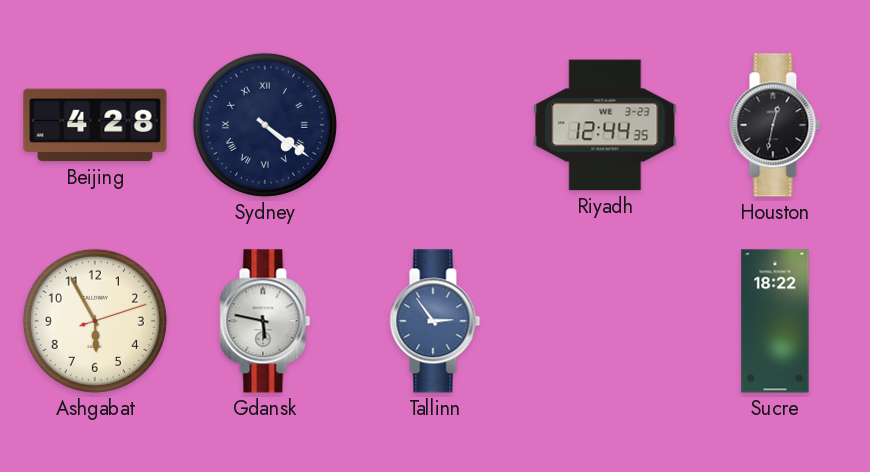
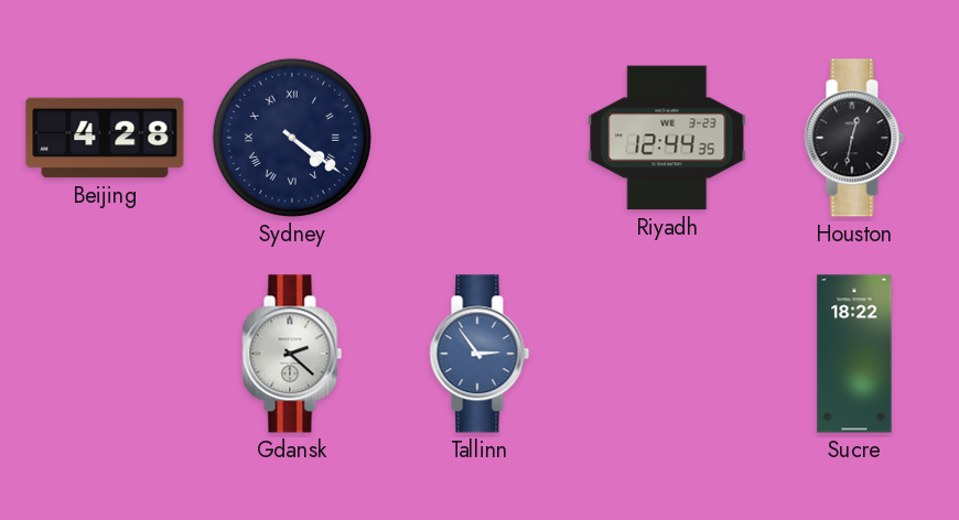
Ashgabat: 5:55 -> none
Gdansk: 5:47 -> 2:22
